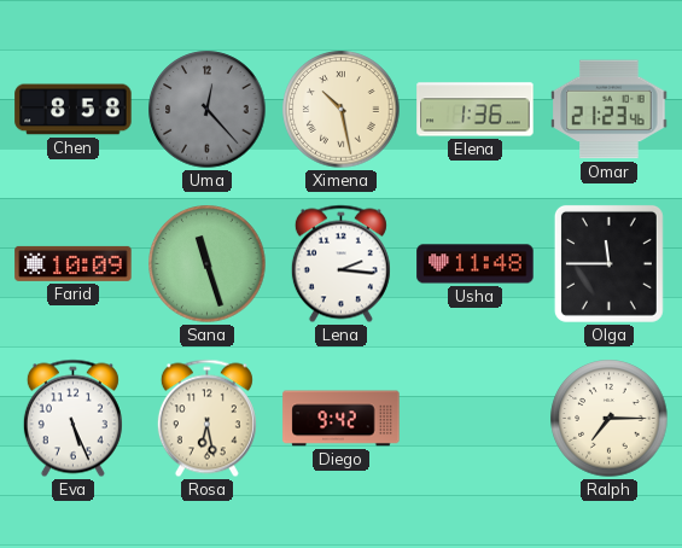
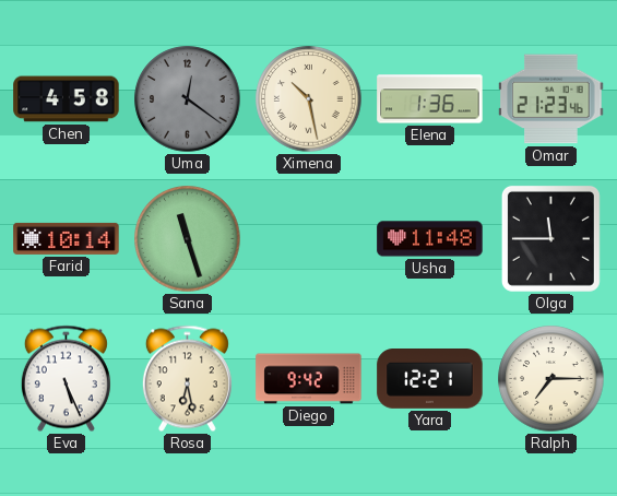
Chen: 8:58 -> 4:58
Uma: 12:23 -> 12:21
Farid: 10:09 -> 10:14
Lena: 2:16 -> none
Yara: none -> 12:21
